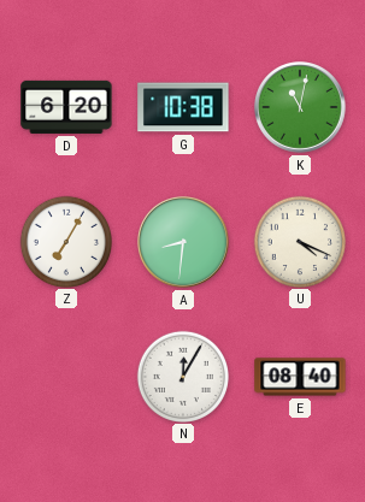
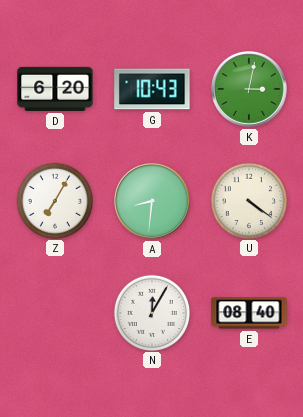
G: 10:38 -> 10:43
K: 11:02 -> 3:02
U: 4:19 -> 4:21
